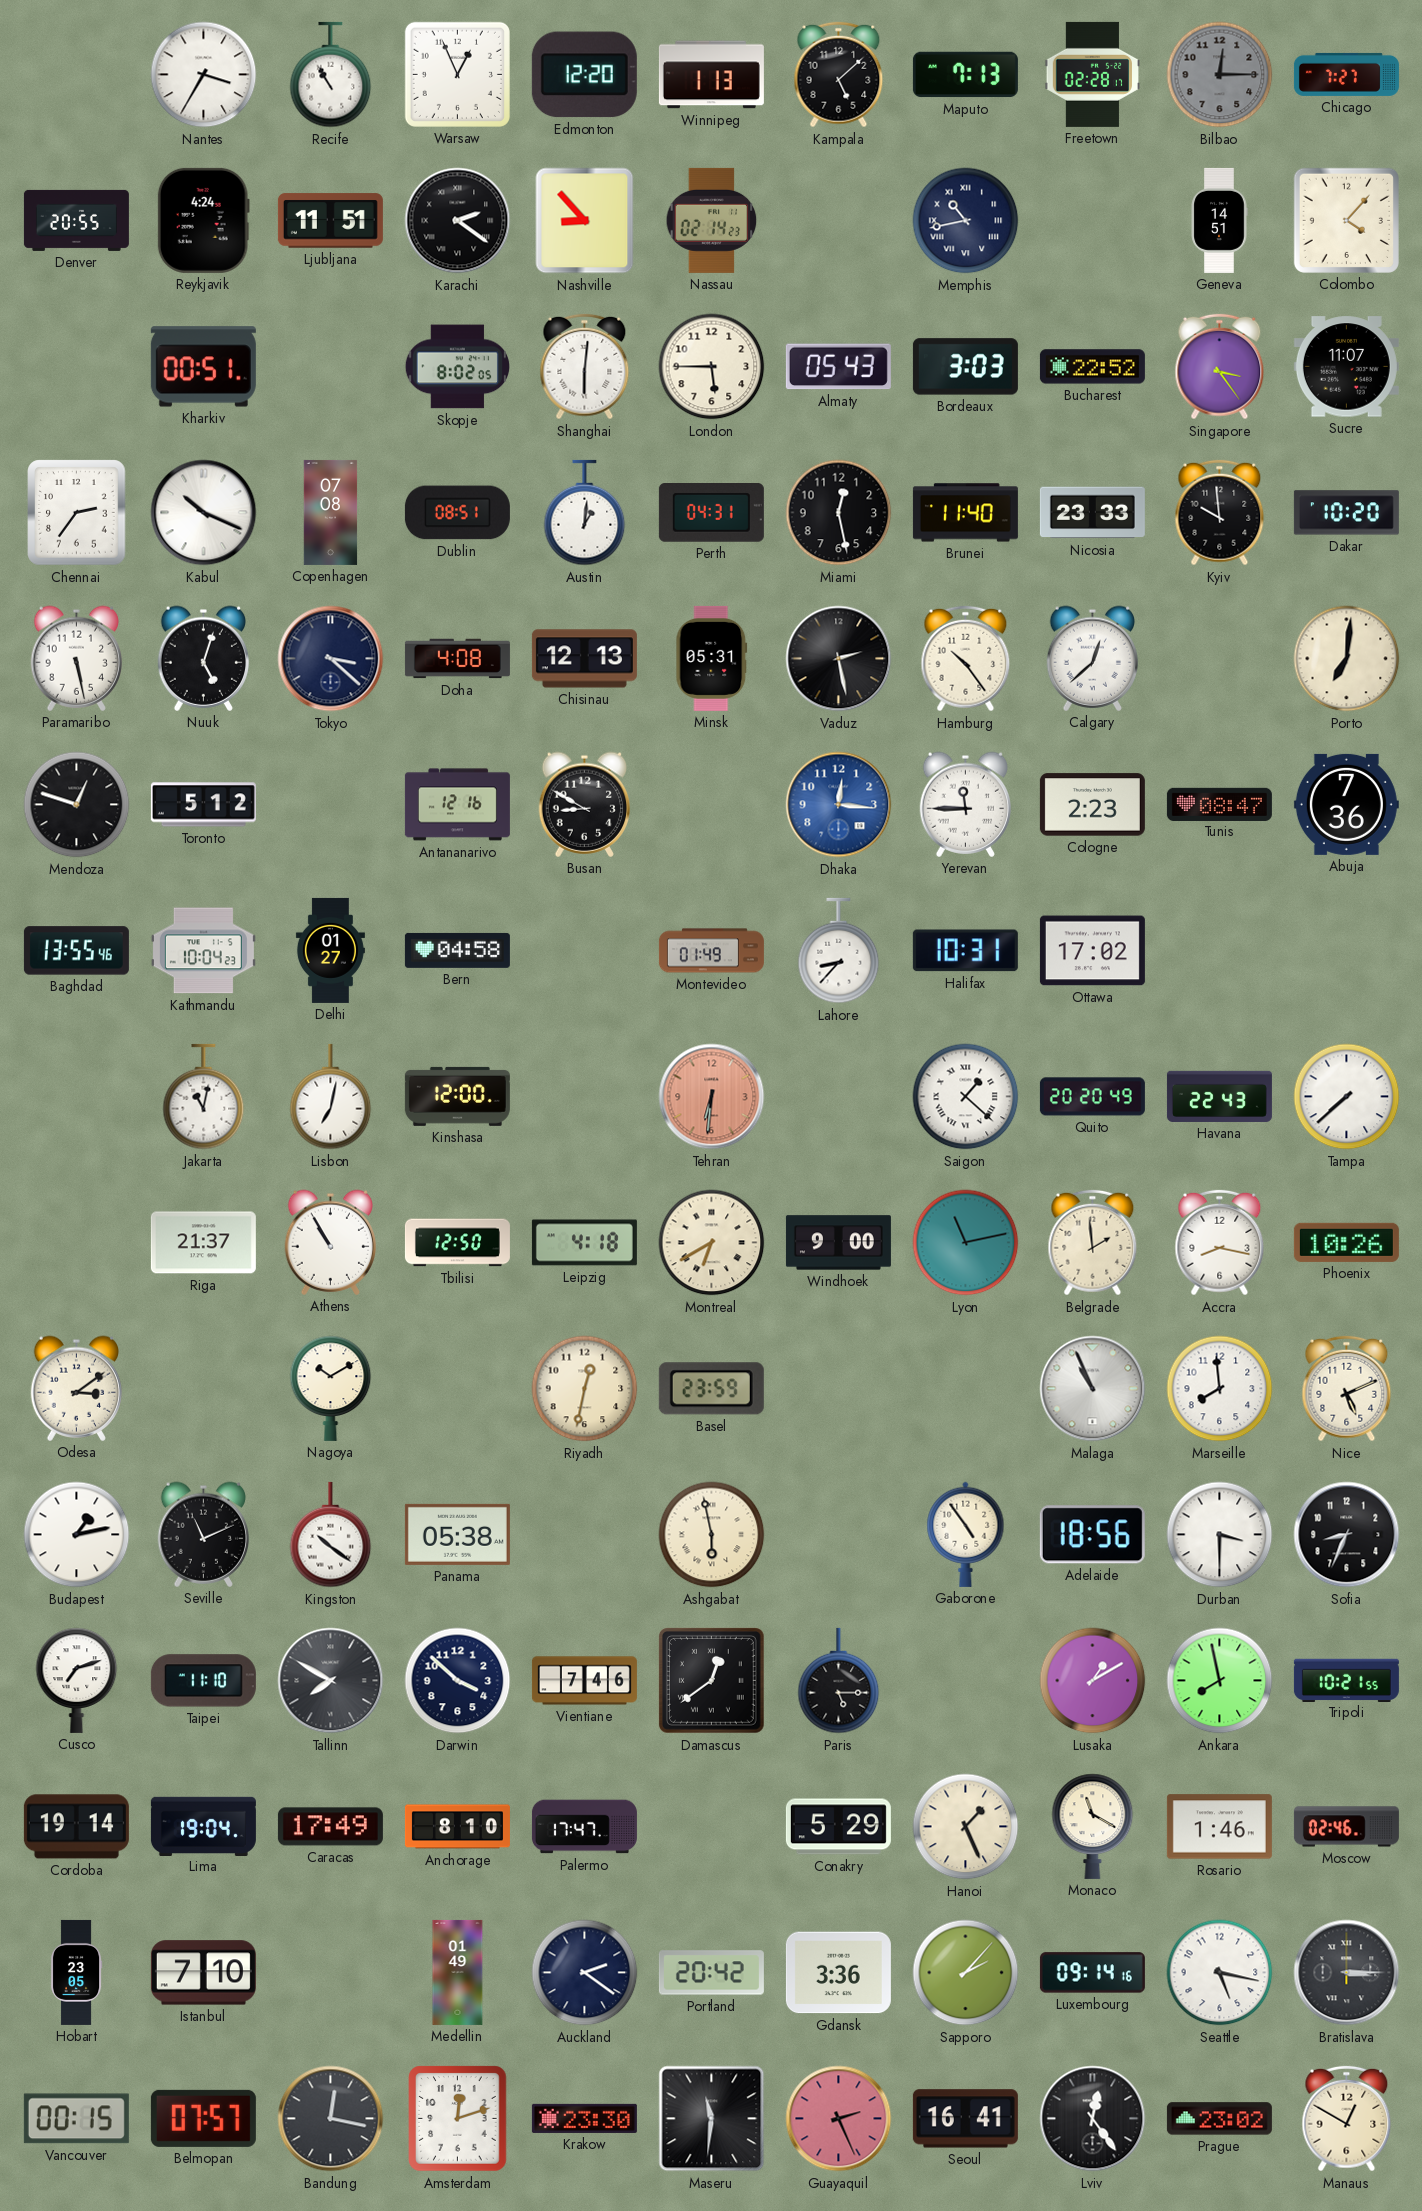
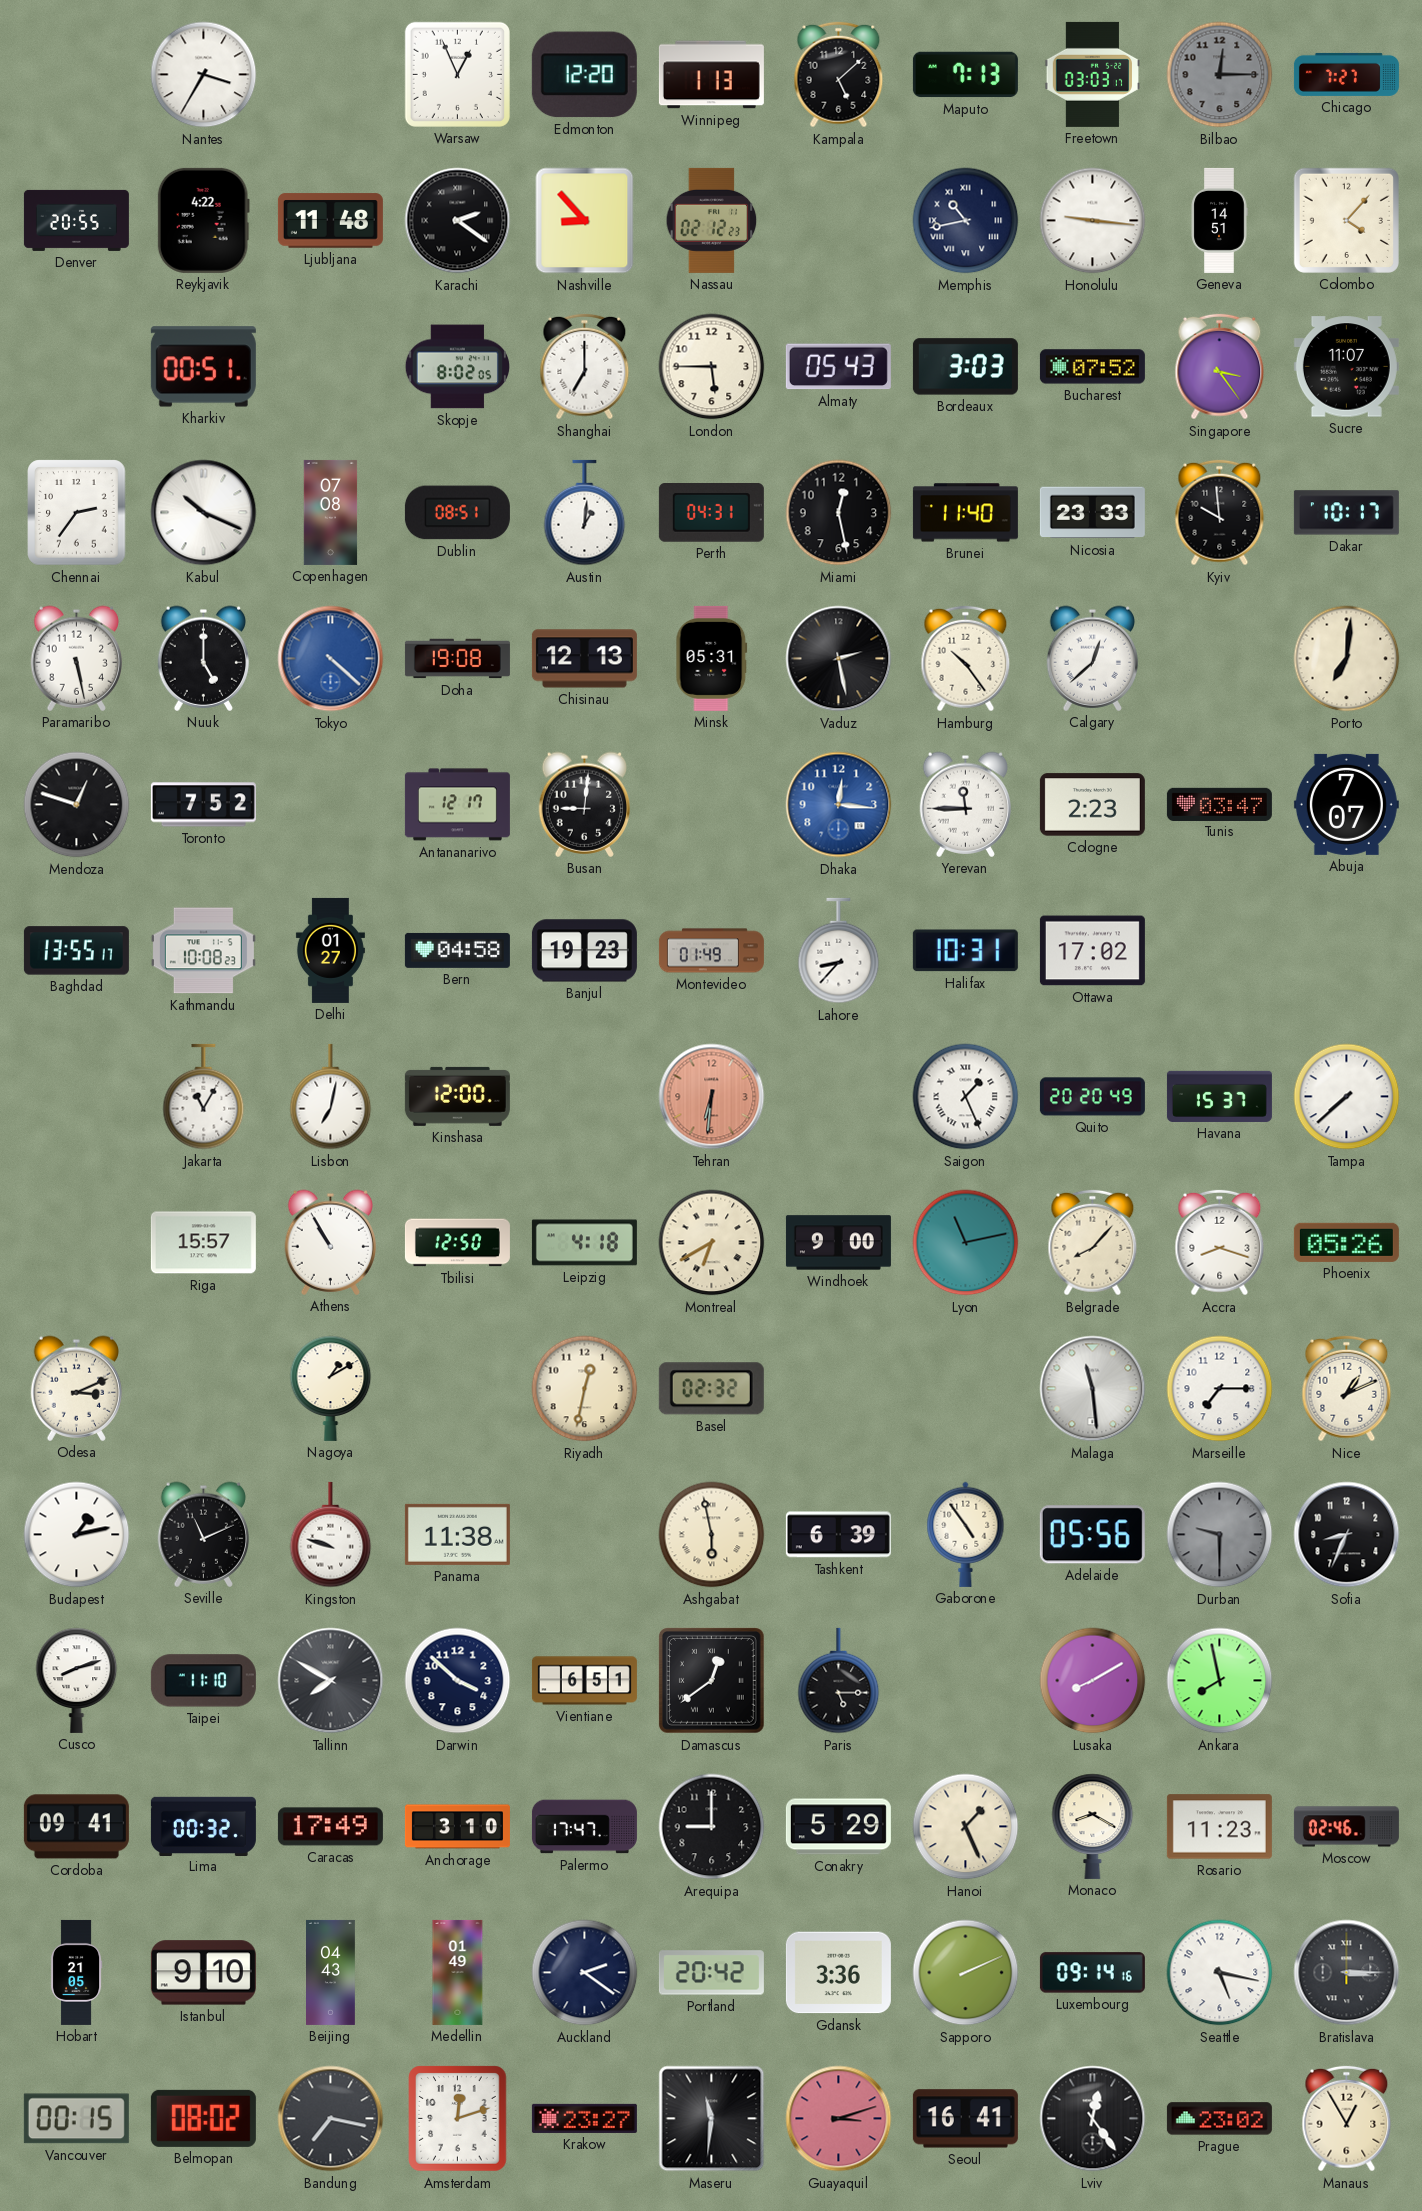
Recife: 10:55 -> none
Freetown: 02:28 -> 03:03
Reykjavik: 4:24 -> 4:22
Ljubljana: 11:51 -> 11:48
Nassau: 02:14 -> 02:12
Honolulu: none -> 9:16
Shanghai: 6:01 -> 7:00
Bucharest: 22:52 -> 07:52
Dakar: 10:20 -> 10:17
Nuuk: 5:03 -> 5:00
Tokyo: 3:22 -> 4:22
Tokyo dial: navy -> blue
Doha: 4:08 -> 19:08
Toronto: 5:12 -> 7:52
Antananarivo: 12:16 -> 12:17
Busan: 8:50 -> 9:01
Tunis: 08:47 -> 03:47
Abuja: 7:36 -> 7:07
Baghdad: 13:55:46 -> 13:55:17
Kathmandu: 10:04 -> 10:08
Banjul: none -> 19:23
Jakarta: 11:02 -> 11:05
Saigon: 1:22 -> 1:26
Havana: 22:43 -> 15:37
Riga: 21:37 -> 15:57
Belgrade: 1:59 -> 8:07
Accra: 8:17 -> 8:18
Phoenix: 10:26 -> 05:26
Odesa: 3:09 -> 3:11
Nagoya: 10:10 -> 1:10
Basel: 23:59 -> 02:32
Malaga: 10:56 -> 11:29
Marseille: 7:59 -> 7:15
Nice: 5:11 -> 1:11
Kingston: 10:21 -> 9:48
Panama: 05:38 -> 11:38
Tashkent: none -> 6:39
Adelaide: 18:56 -> 05:56
Durban: 3:30 -> 9:30
Durban dial: white -> grey
Cusco: 7:12 -> 8:12
Vientiane: 7:46 -> 6:51
Lusaka: 1:10 -> 8:10
Tripoli: 10:21 -> none
Cordoba: 19:14 -> 09:41
Lima: 19:04 -> 00:32
Anchorage: 8:10 -> 3:10
Arequipa: none -> 9:00
Monaco: 11:20 -> 8:20
Rosario: 1:46 -> 11:23
Hobart: 23:05 -> 21:05
Istanbul: 7:10 -> 9:10
Beijing: none -> 04:43
Sapporo: 2:07 -> 2:11
Belmopan: 07:57 -> 08:02
Bandung: 12:17 -> 7:17
Krakow: 23:30 -> 23:27
Guayaquil: 2:26 -> 3:12
Manaus: 12:50 -> 12:55
